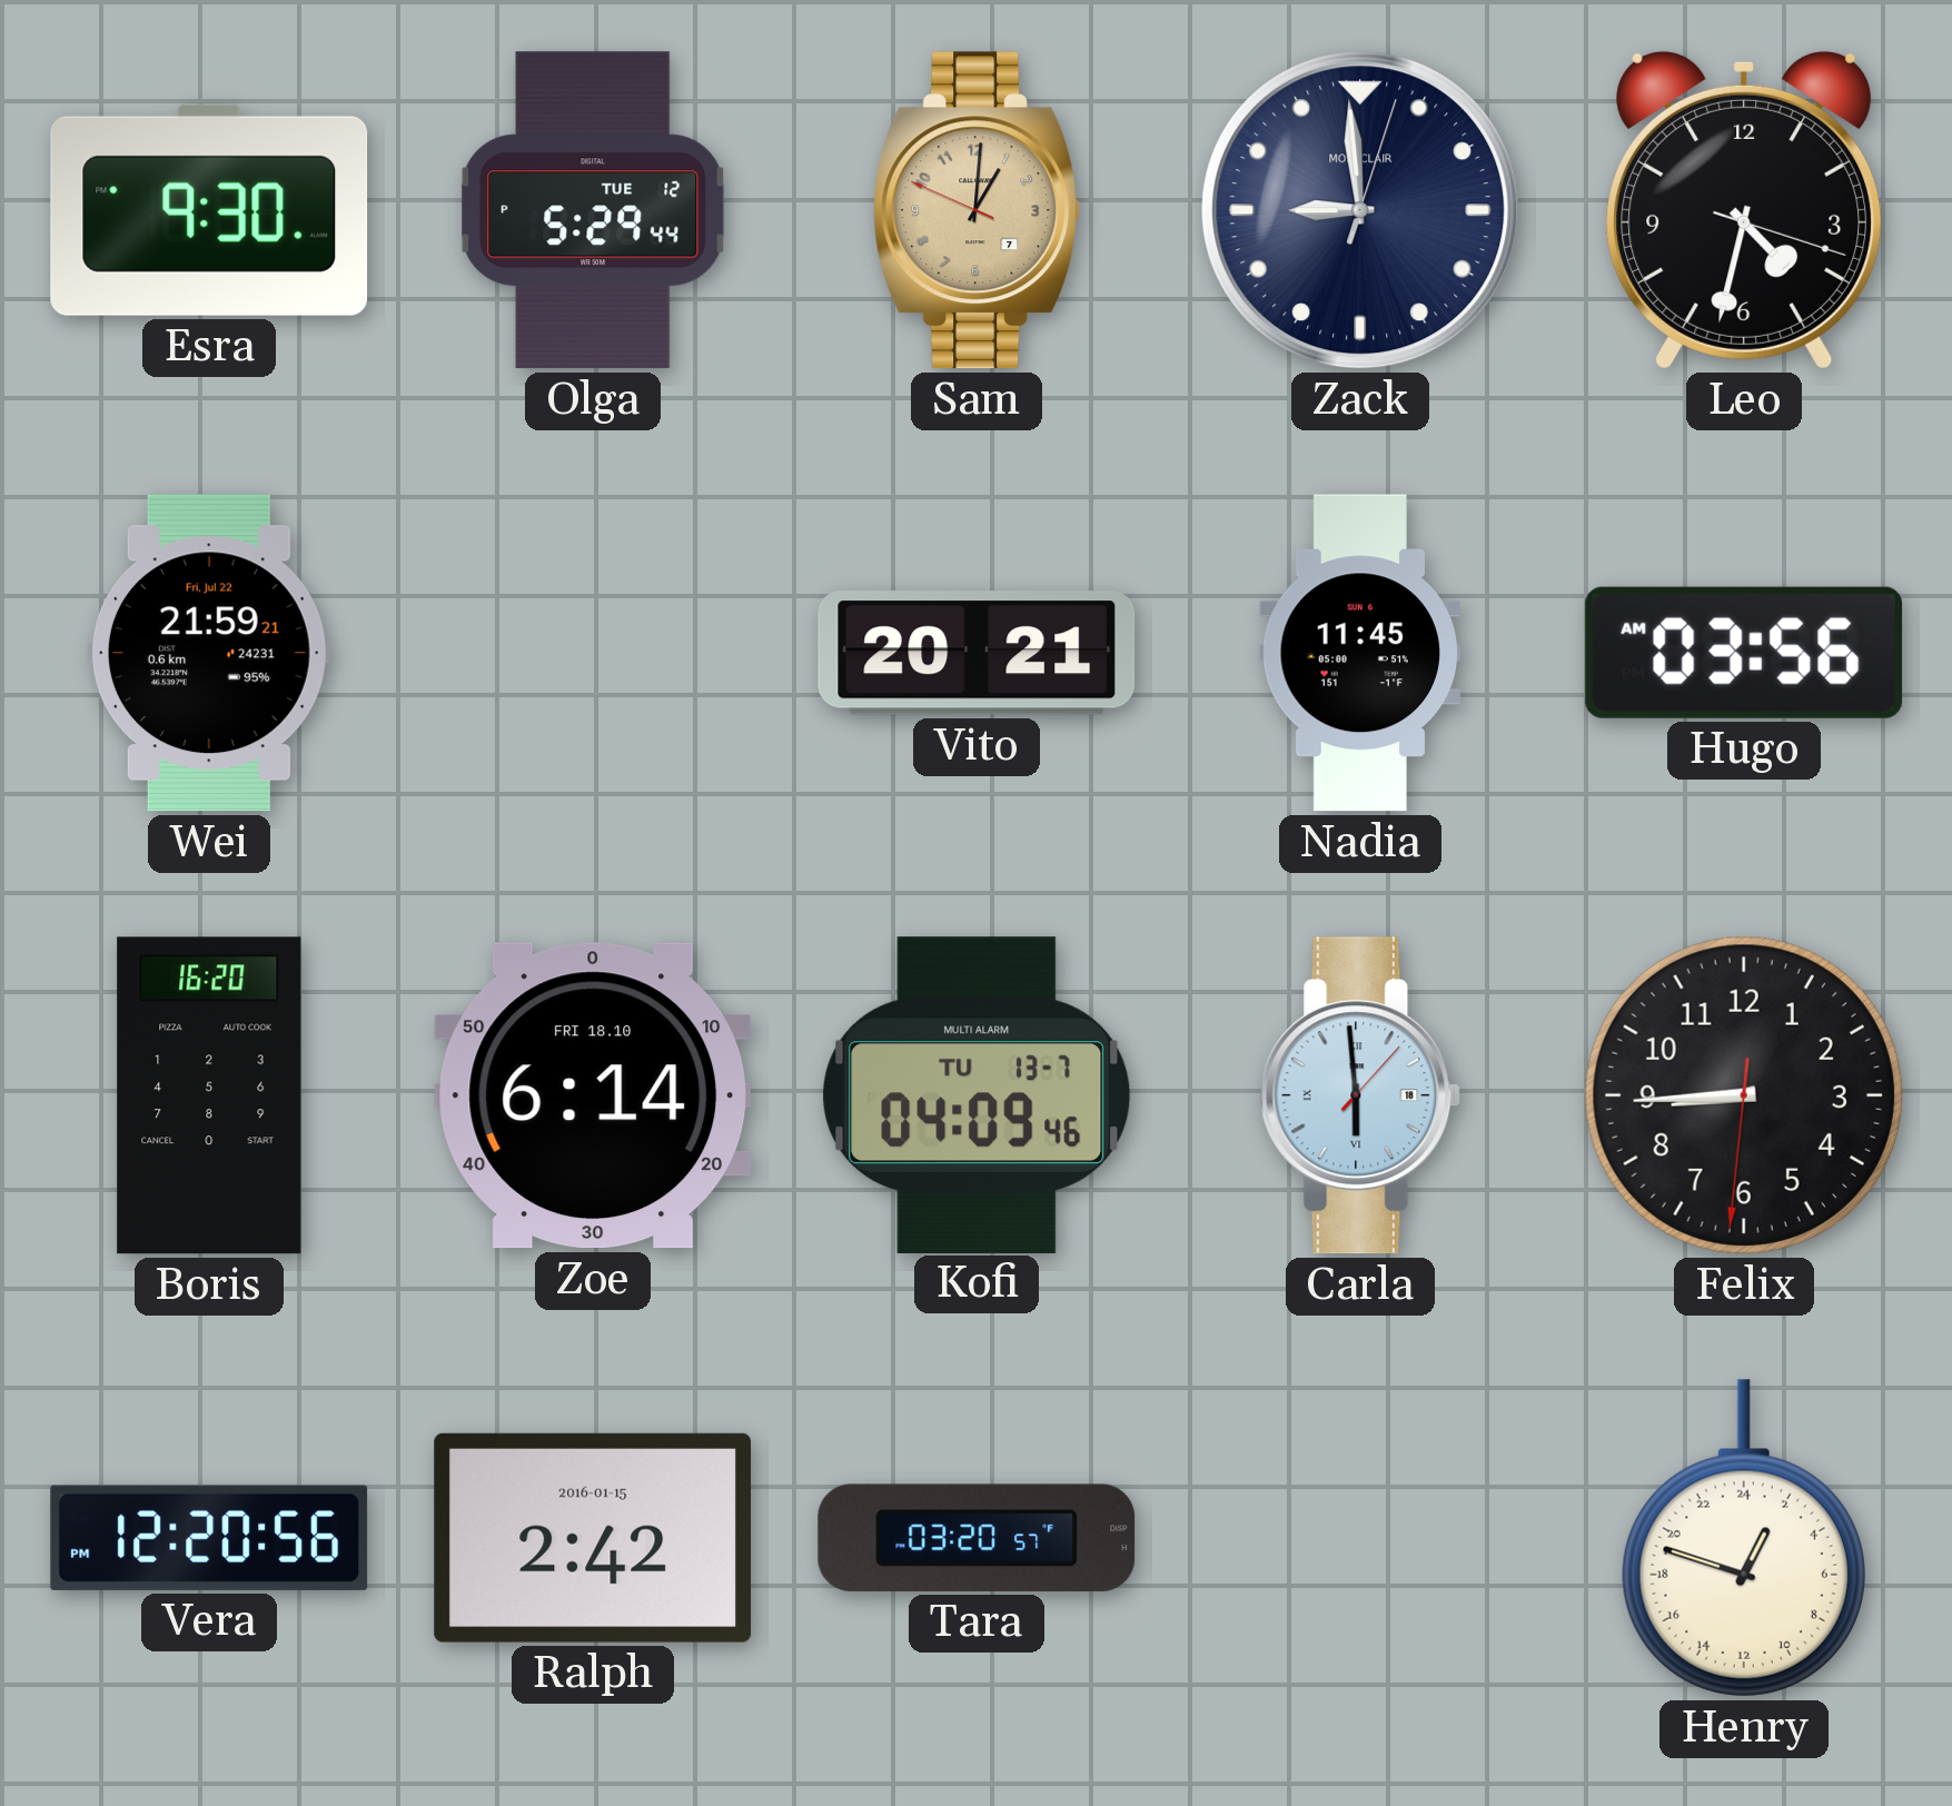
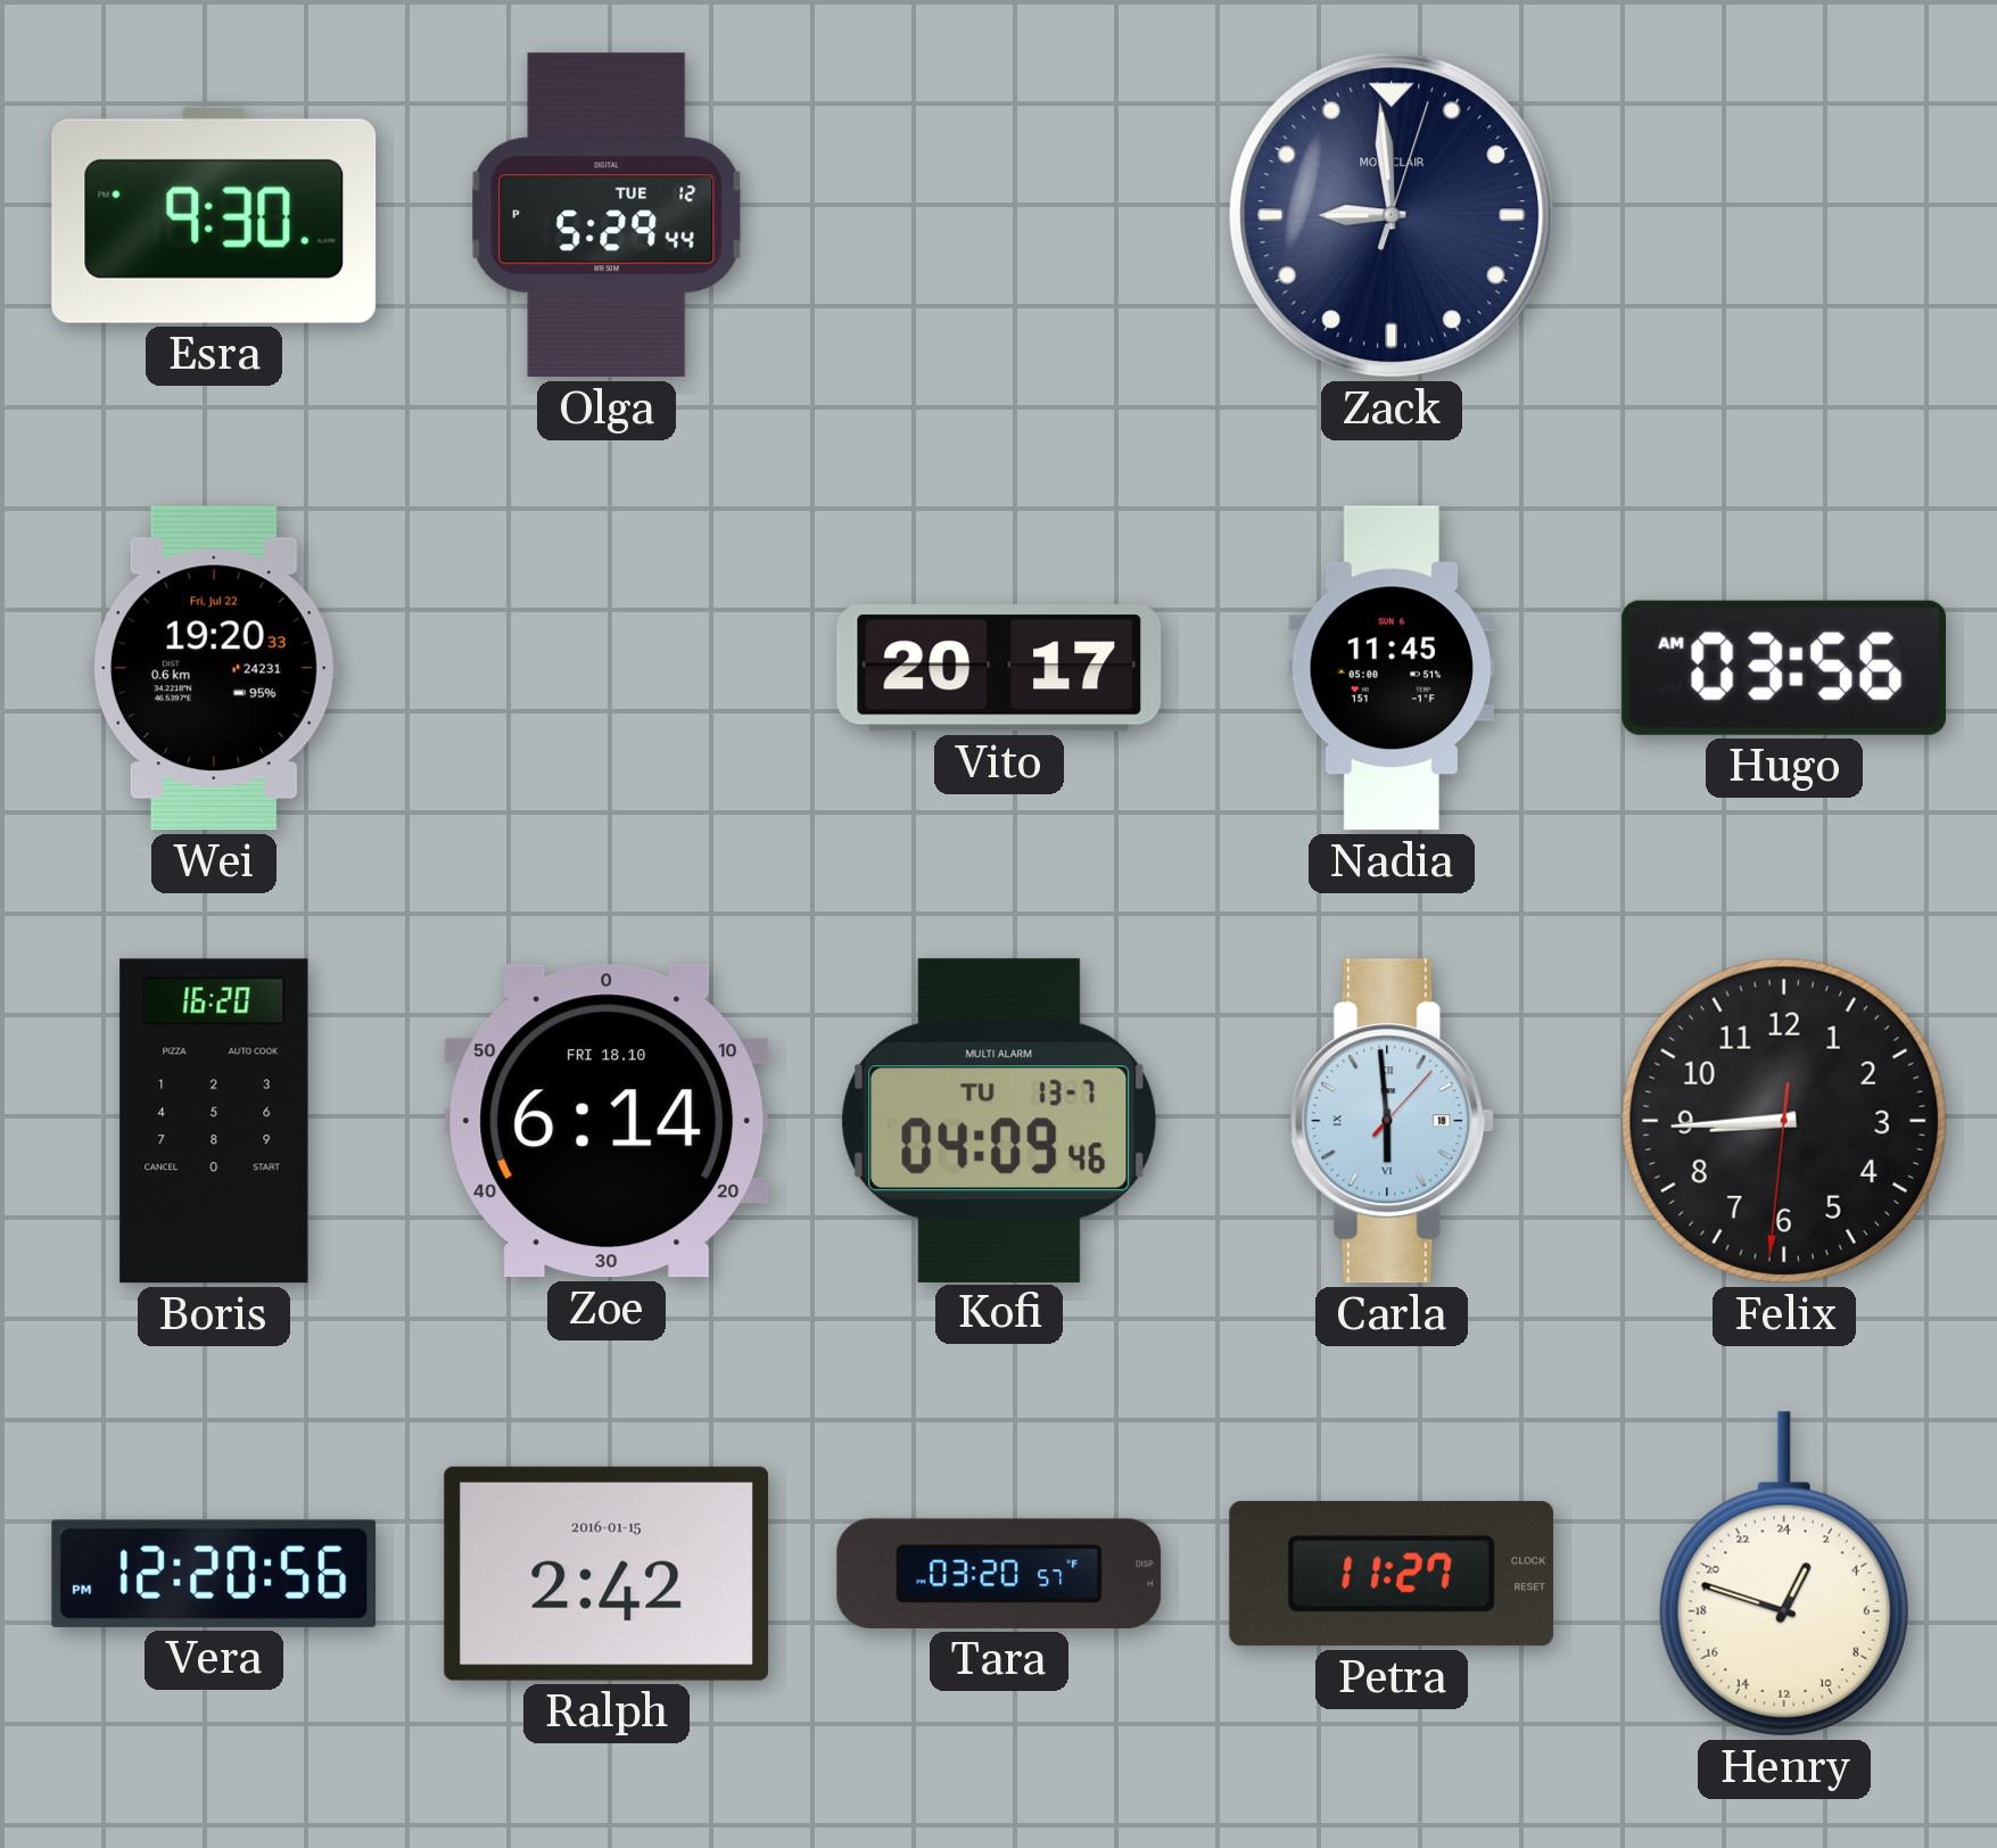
Sam: 1:00 -> none
Leo: 4:32 -> none
Wei: 21:59 -> 19:20
Vito: 20:21 -> 20:17
Petra: none -> 11:27
